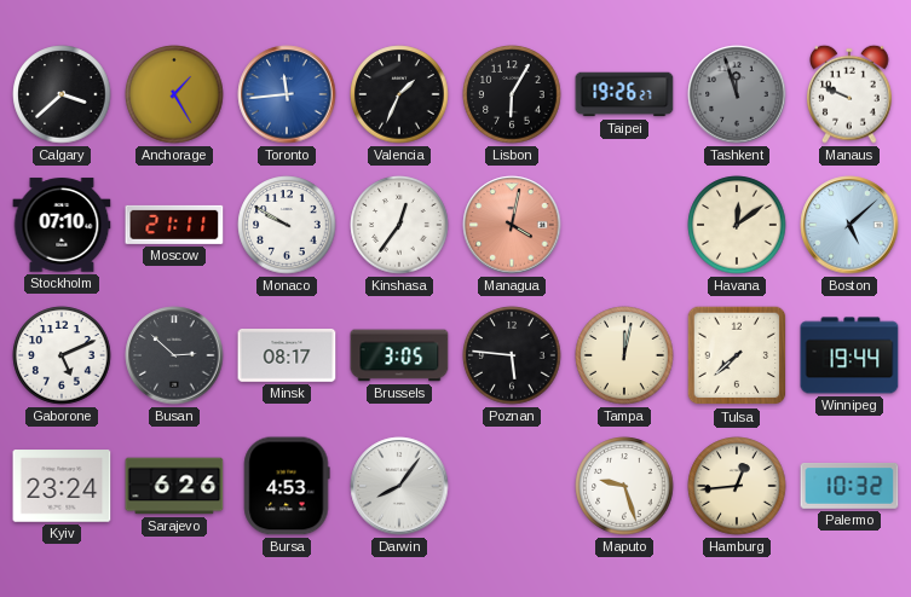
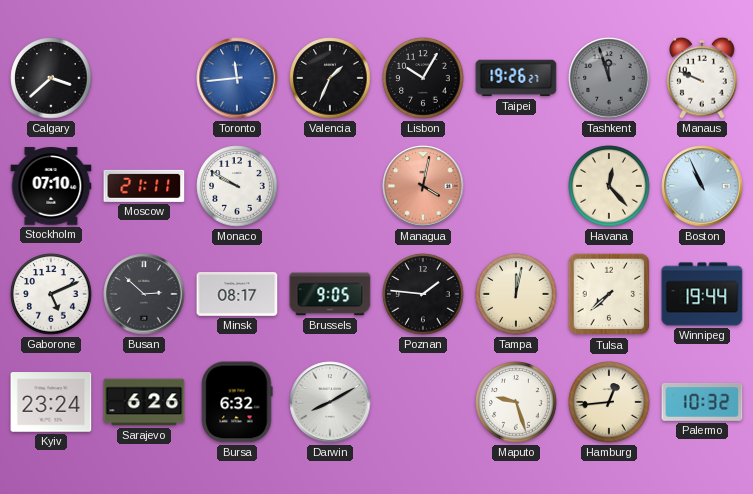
Anchorage: 1:25 -> none
Lisbon: 6:05 -> 10:05
Kinshasa: 12:36 -> none
Havana: 12:09 -> 12:23
Boston: 5:08 -> 10:56
Brussels: 3:05 -> 9:05
Poznan: 5:46 -> 1:46
Bursa: 4:53 -> 6:32
Darwin: 8:06 -> 8:10
